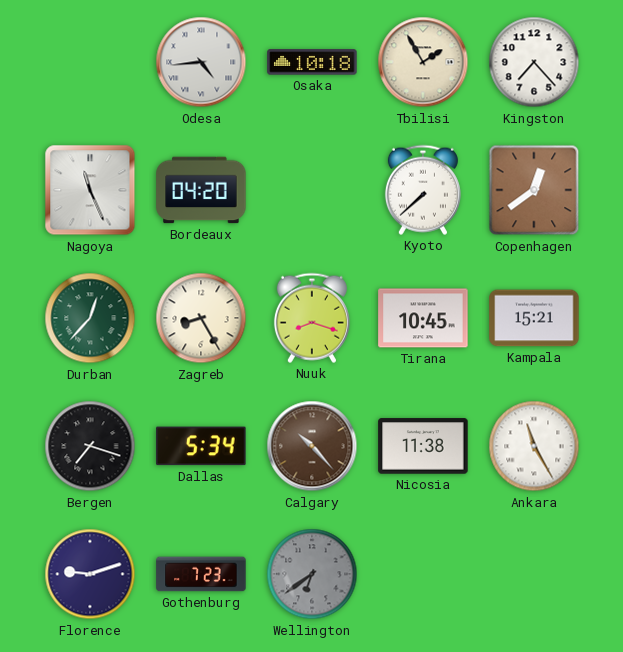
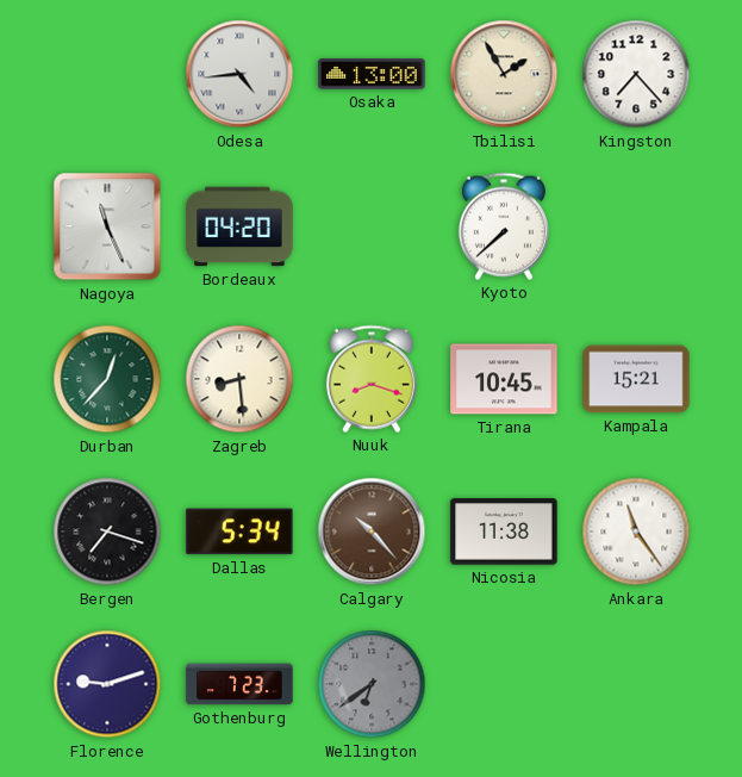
Osaka: 10:18 -> 13:00
Copenhagen: 12:39 -> none
Zagreb: 8:25 -> 8:29
Ankara: 11:25 -> 11:24
